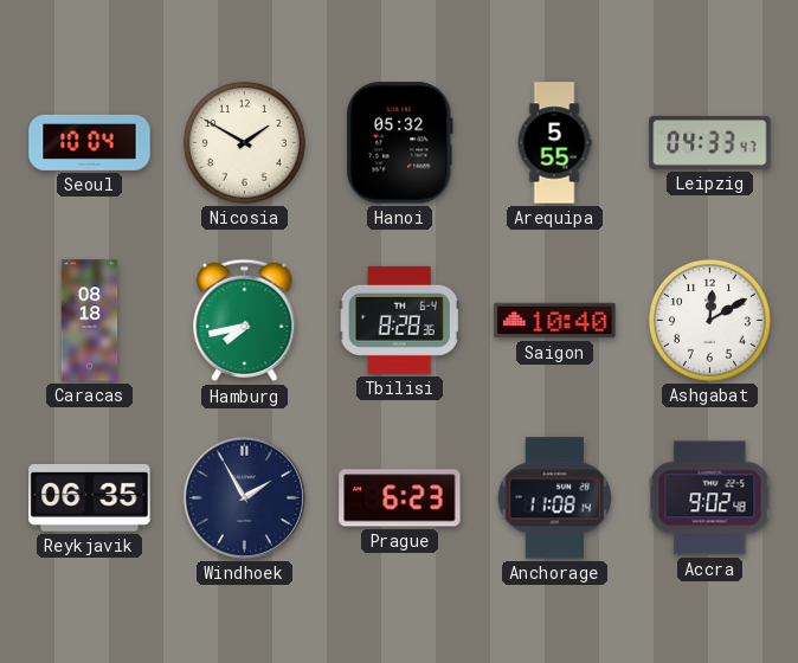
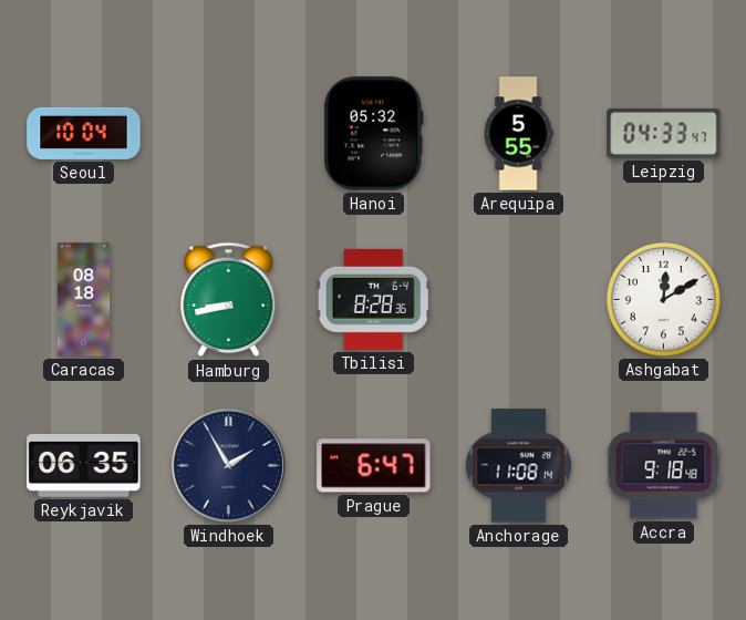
Nicosia: 1:50 -> none
Hamburg: 7:43 -> 8:43
Saigon: 10:40 -> none
Prague: 6:23 -> 6:47
Accra: 9:02 -> 9:18
